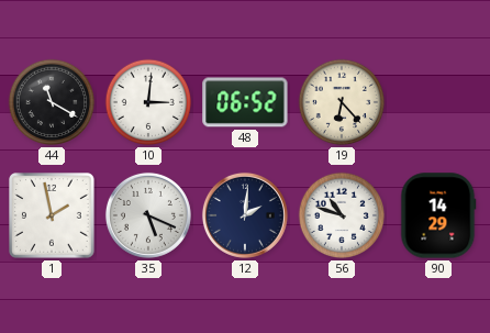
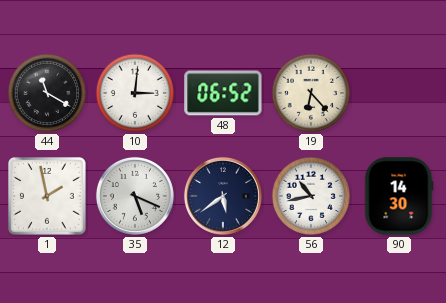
12: 2:01 -> 5:39
56: 10:48 -> 10:43
90: 14:29 -> 14:30
